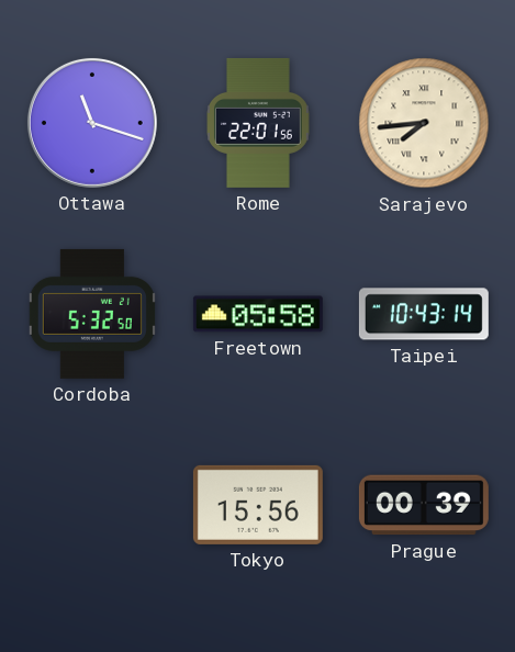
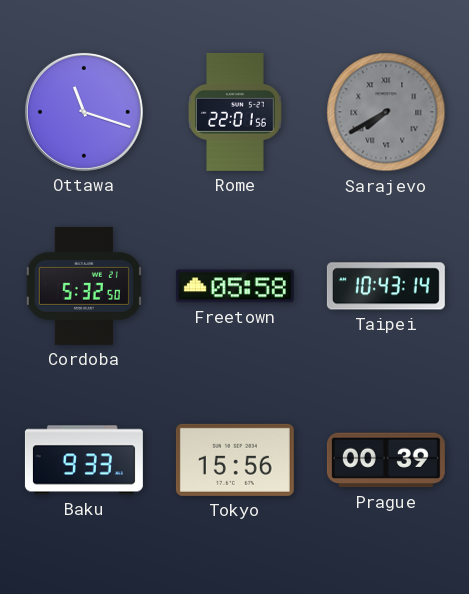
Sarajevo: 7:44 -> 7:40
Sarajevo dial: cream -> grey
Baku: none -> 9:33
